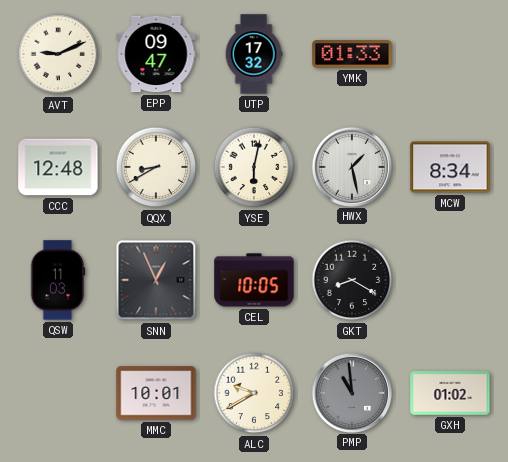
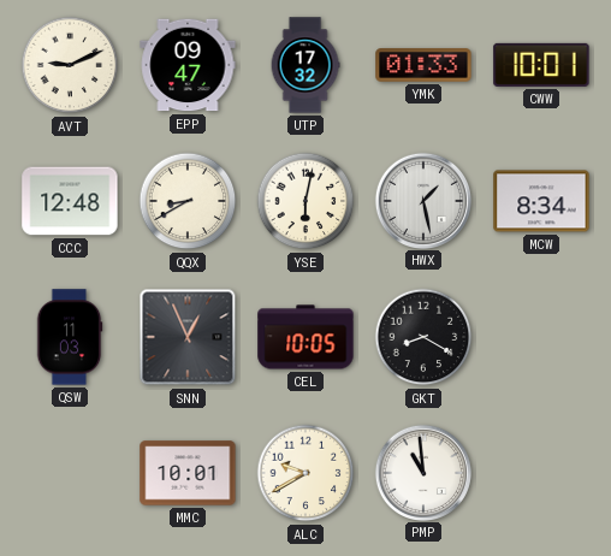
CWW: none -> 10:01
PMP dial: grey -> white
GXH: 01:02 -> none
